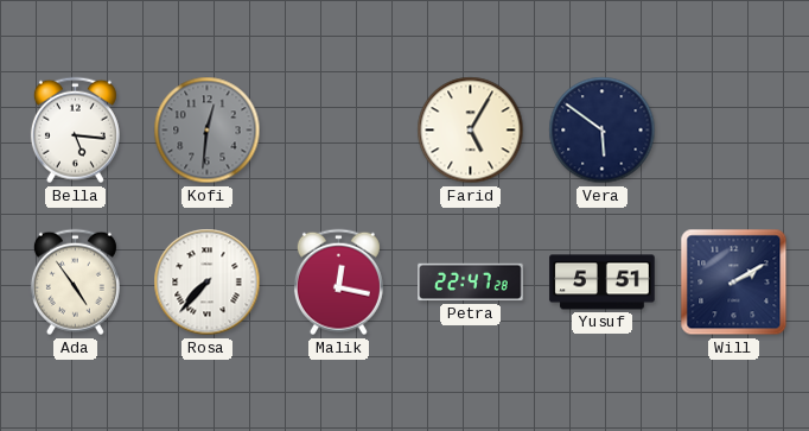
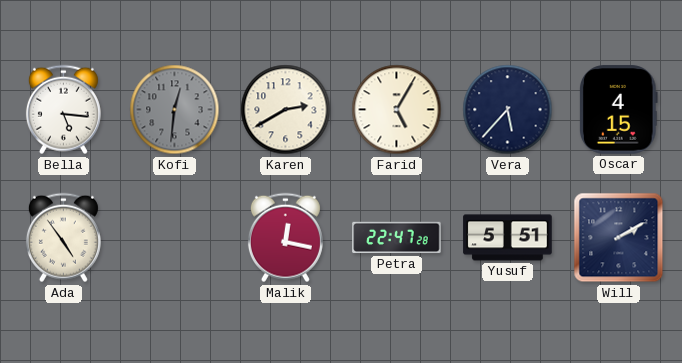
Karen: none -> 2:40
Vera: 5:51 -> 5:37
Oscar: none -> 4:15
Rosa: 7:37 -> none
